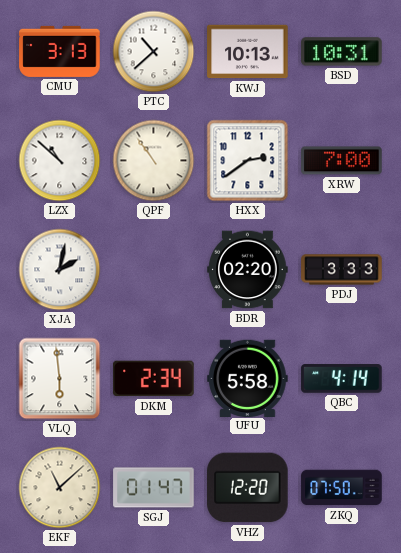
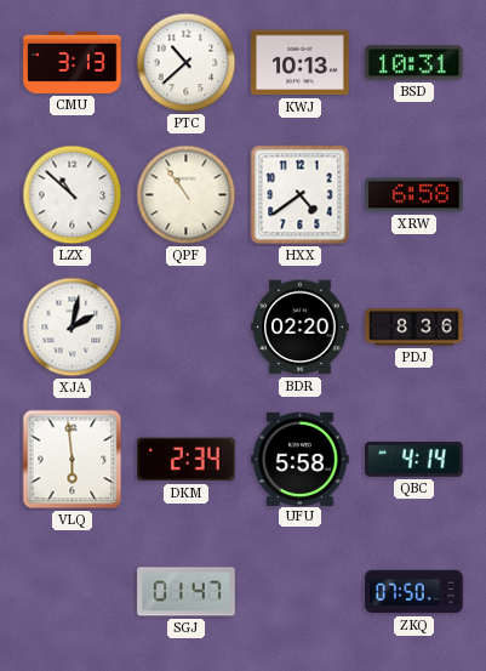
HXX: 2:39 -> 4:39
XRW: 7:00 -> 6:58
PDJ: 3:33 -> 8:36
EKF: 11:08 -> none
VHZ: 12:20 -> none
